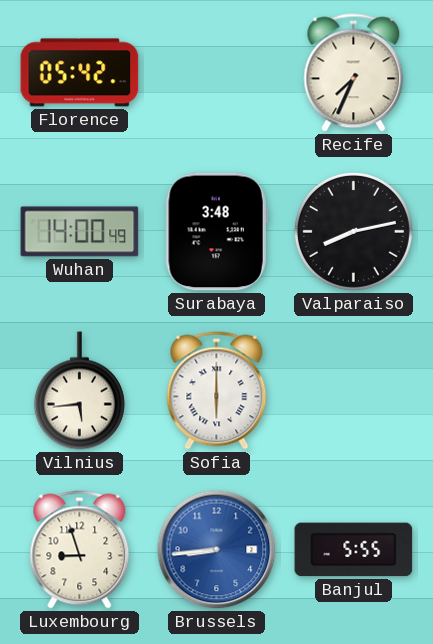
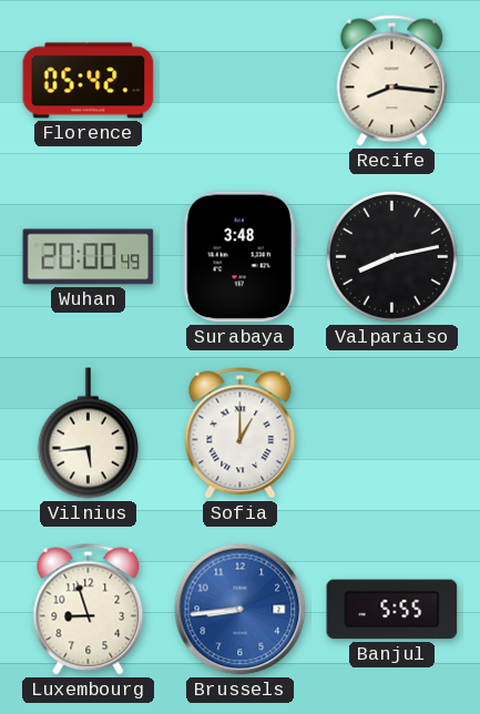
Recife: 7:34 -> 8:16
Wuhan: 14:00 -> 20:00
Sofia: 6:00 -> 1:00
